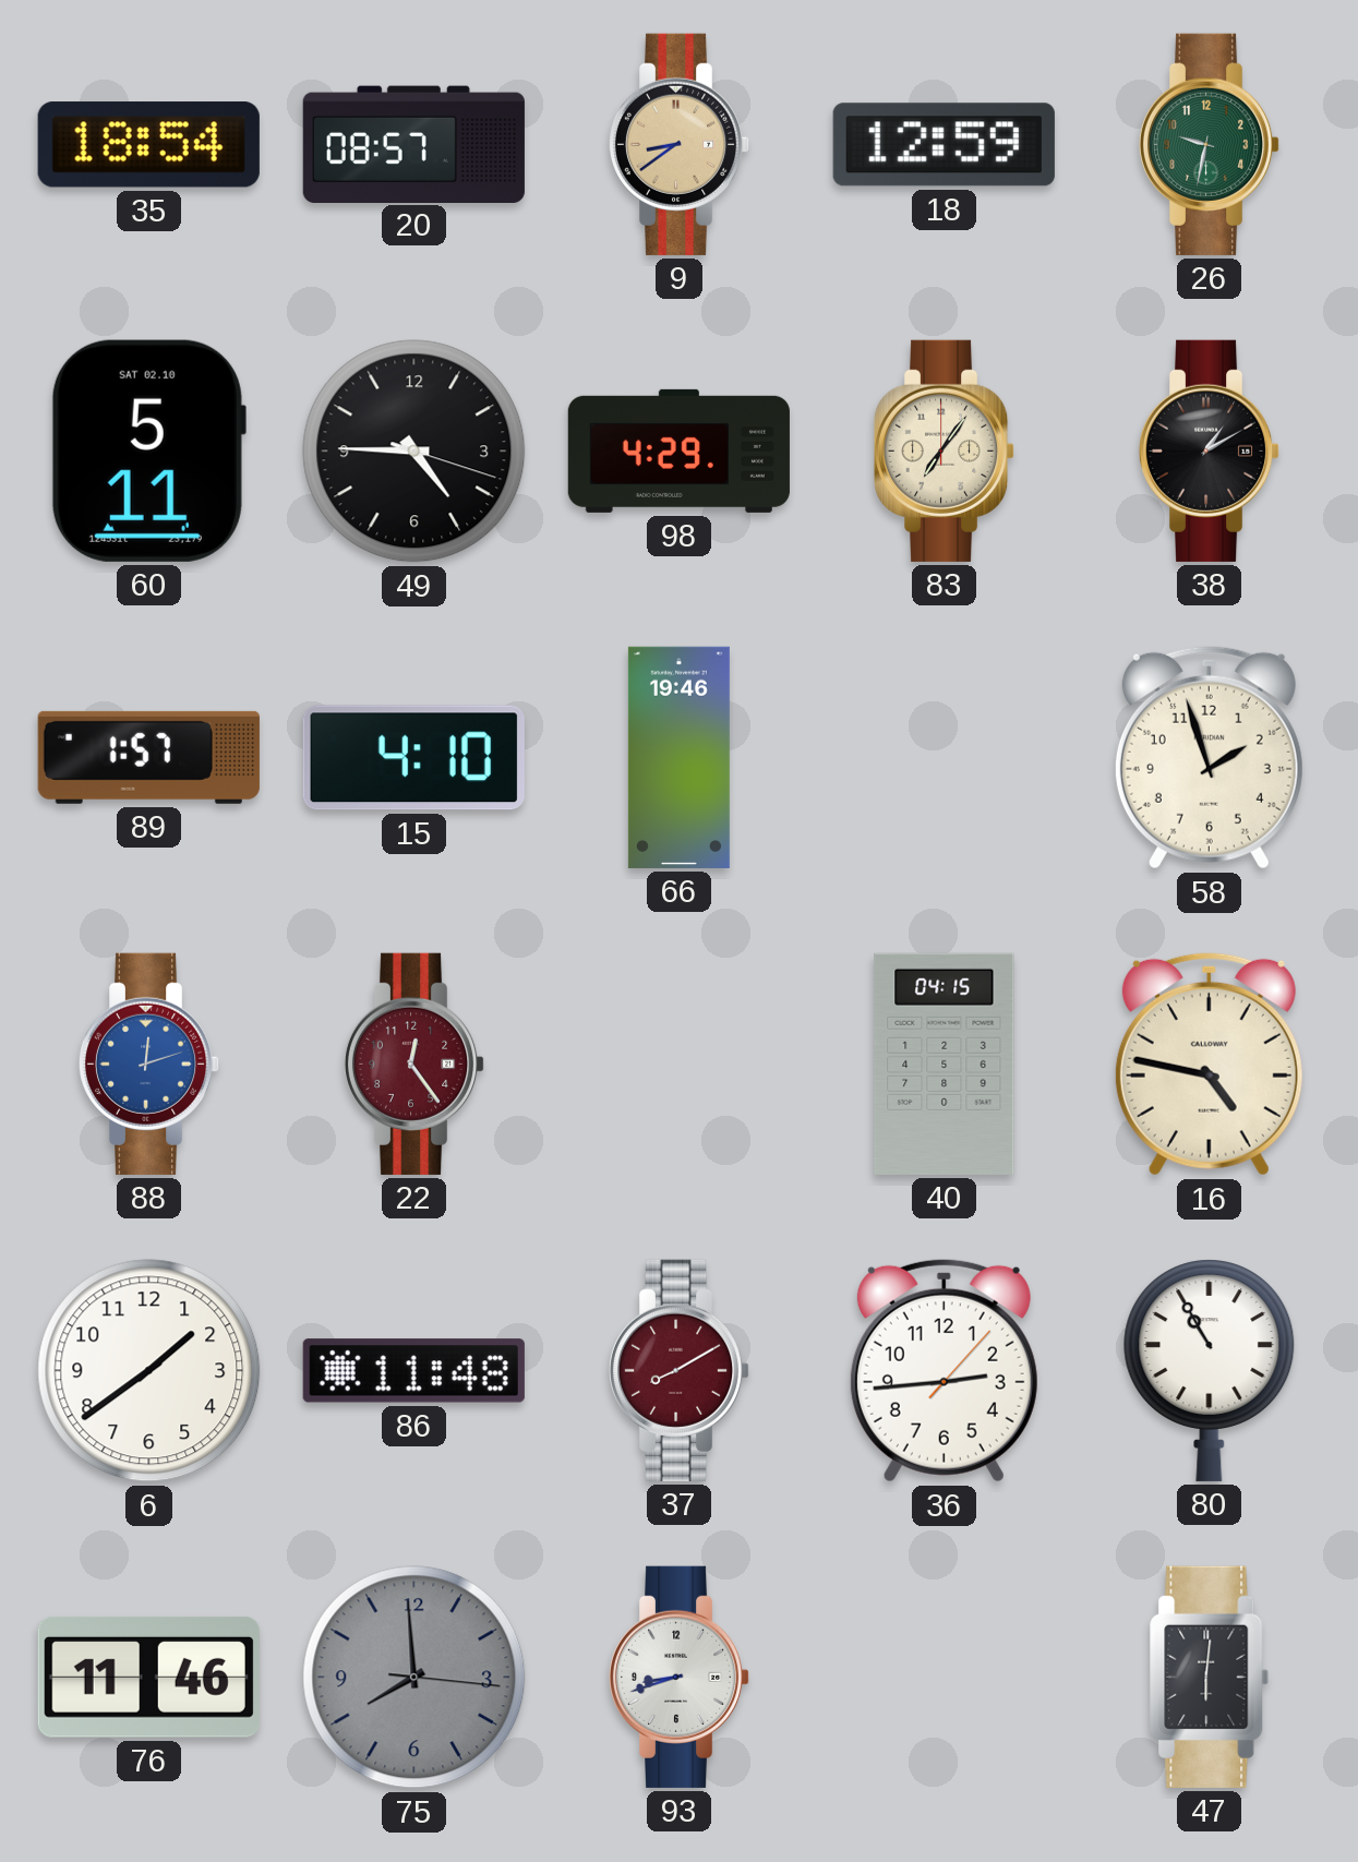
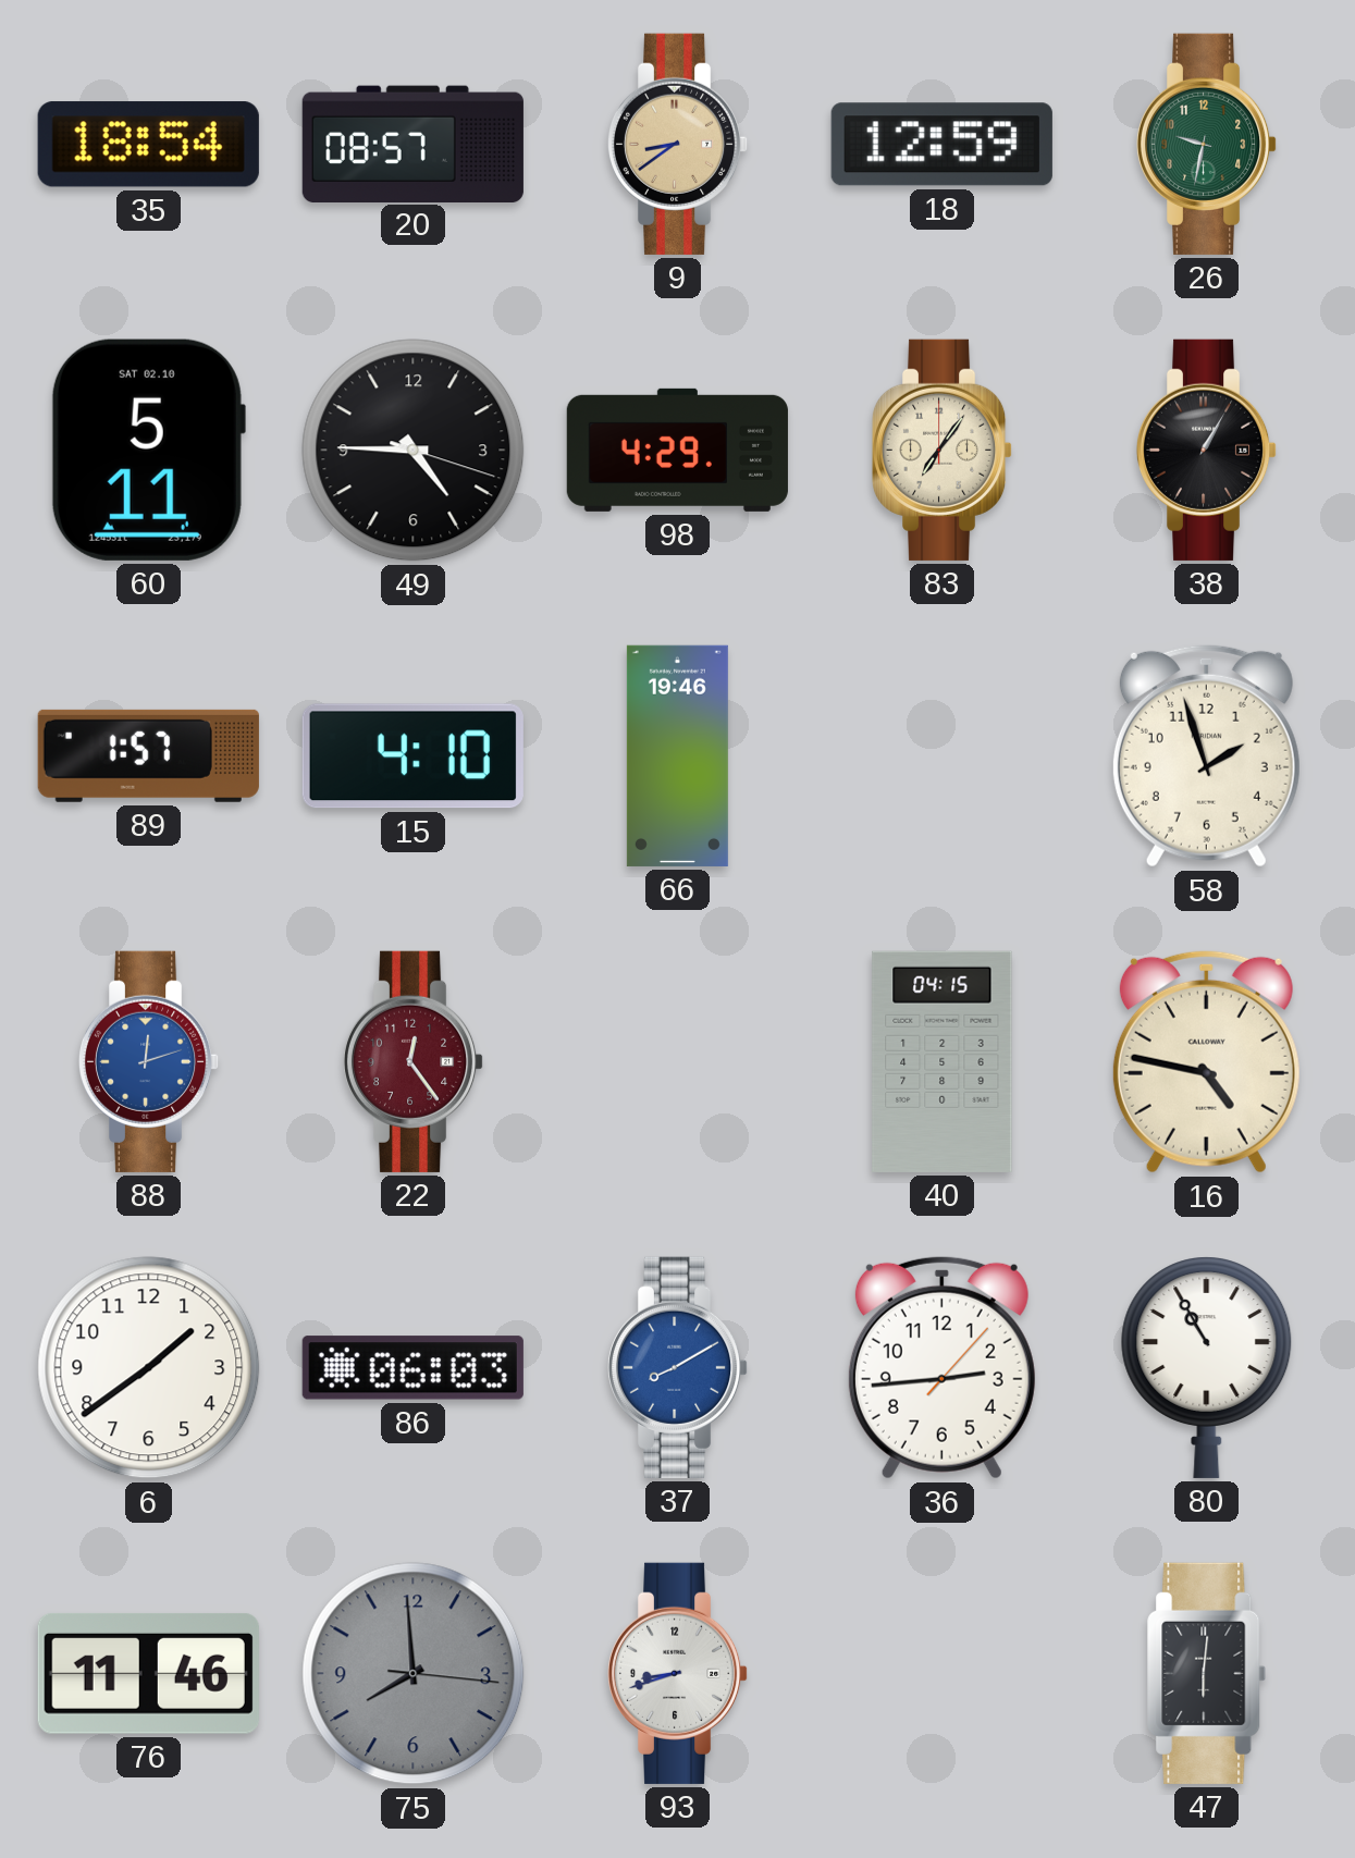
38: 1:10 -> 1:05
86: 11:48 -> 06:03
37 dial: burgundy -> blue
